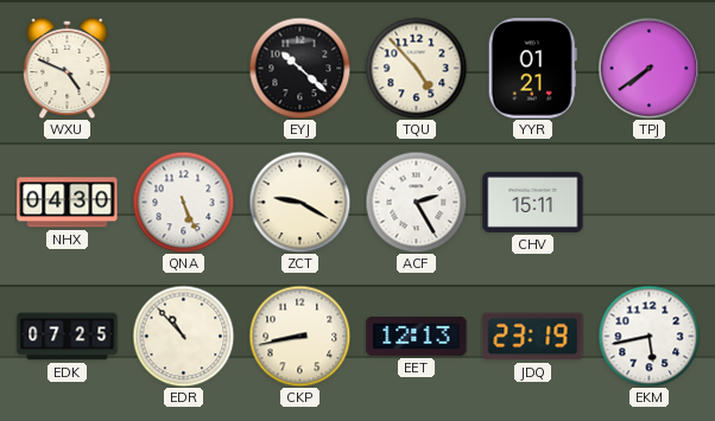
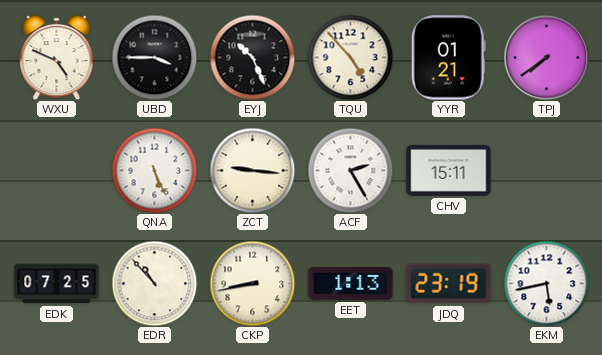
UBD: none -> 3:45
EYJ: 10:22 -> 10:26
NHX: 04:30 -> none
ZCT: 9:20 -> 9:16
EET: 12:13 -> 1:13
